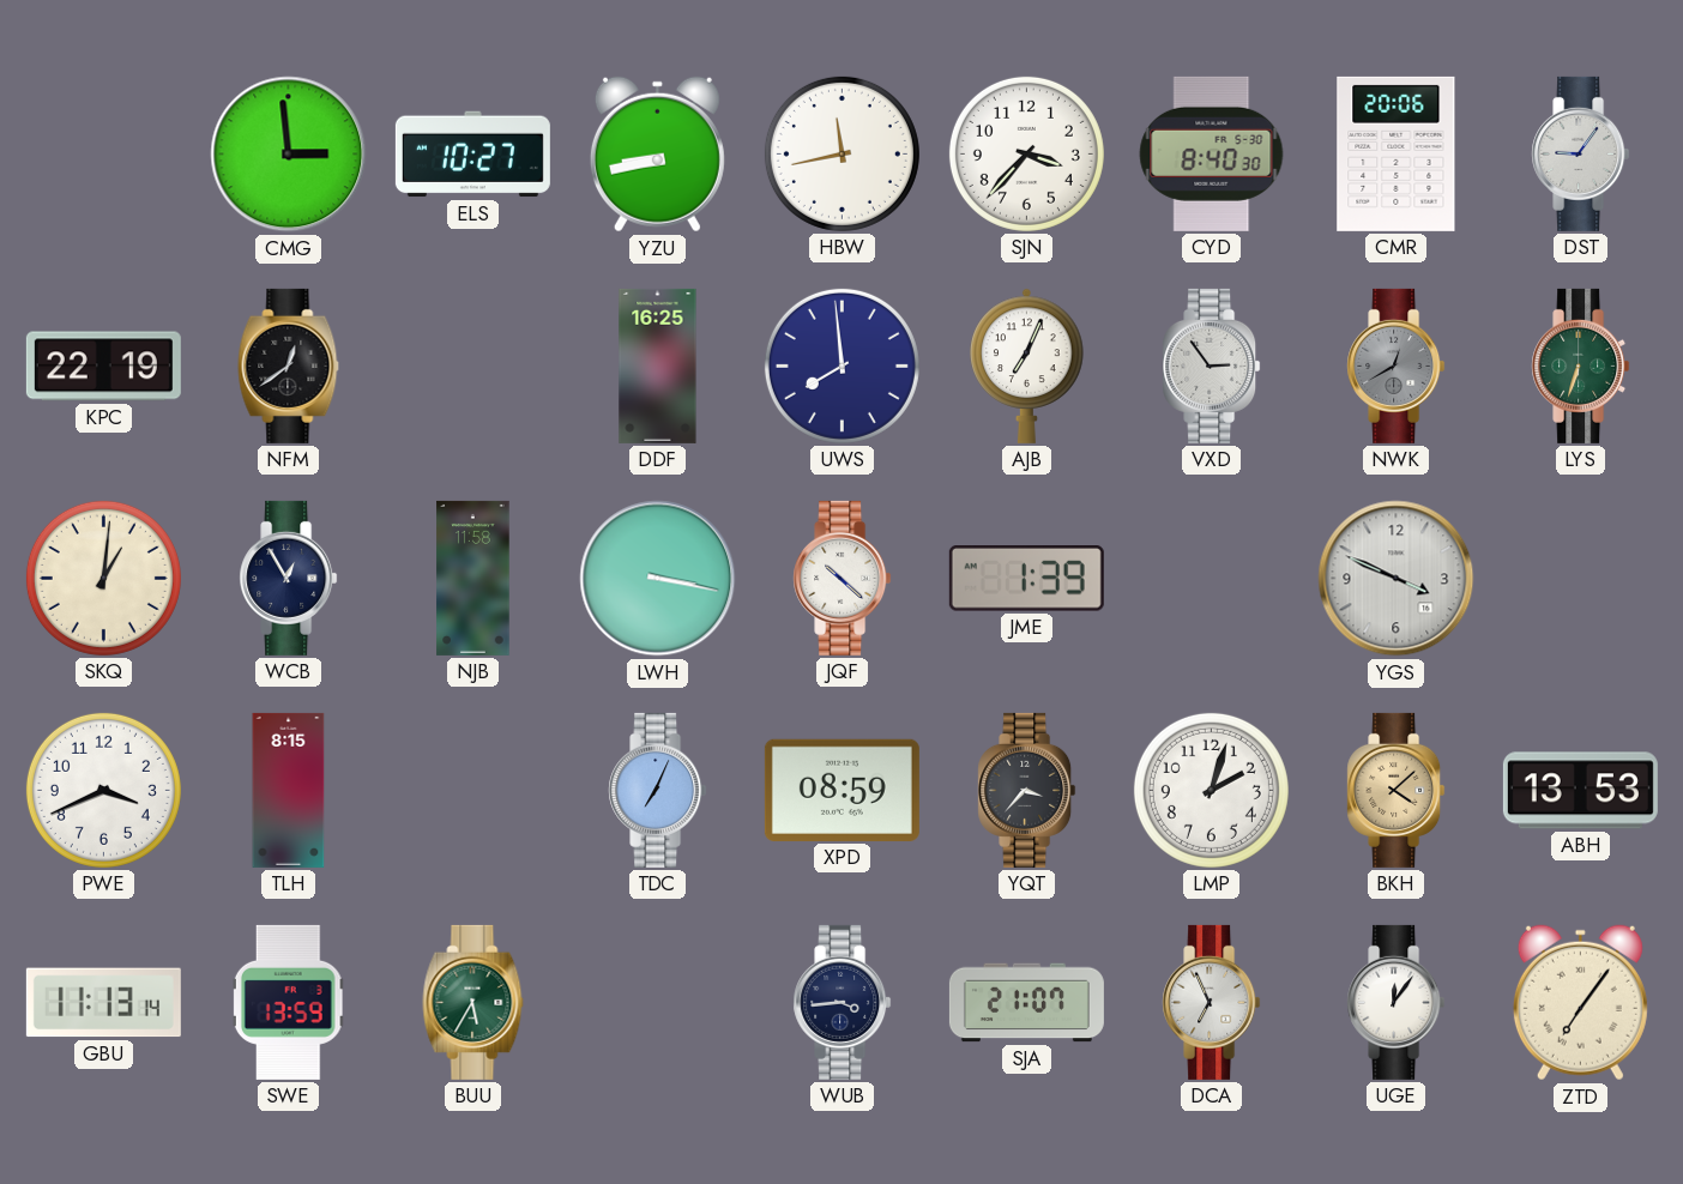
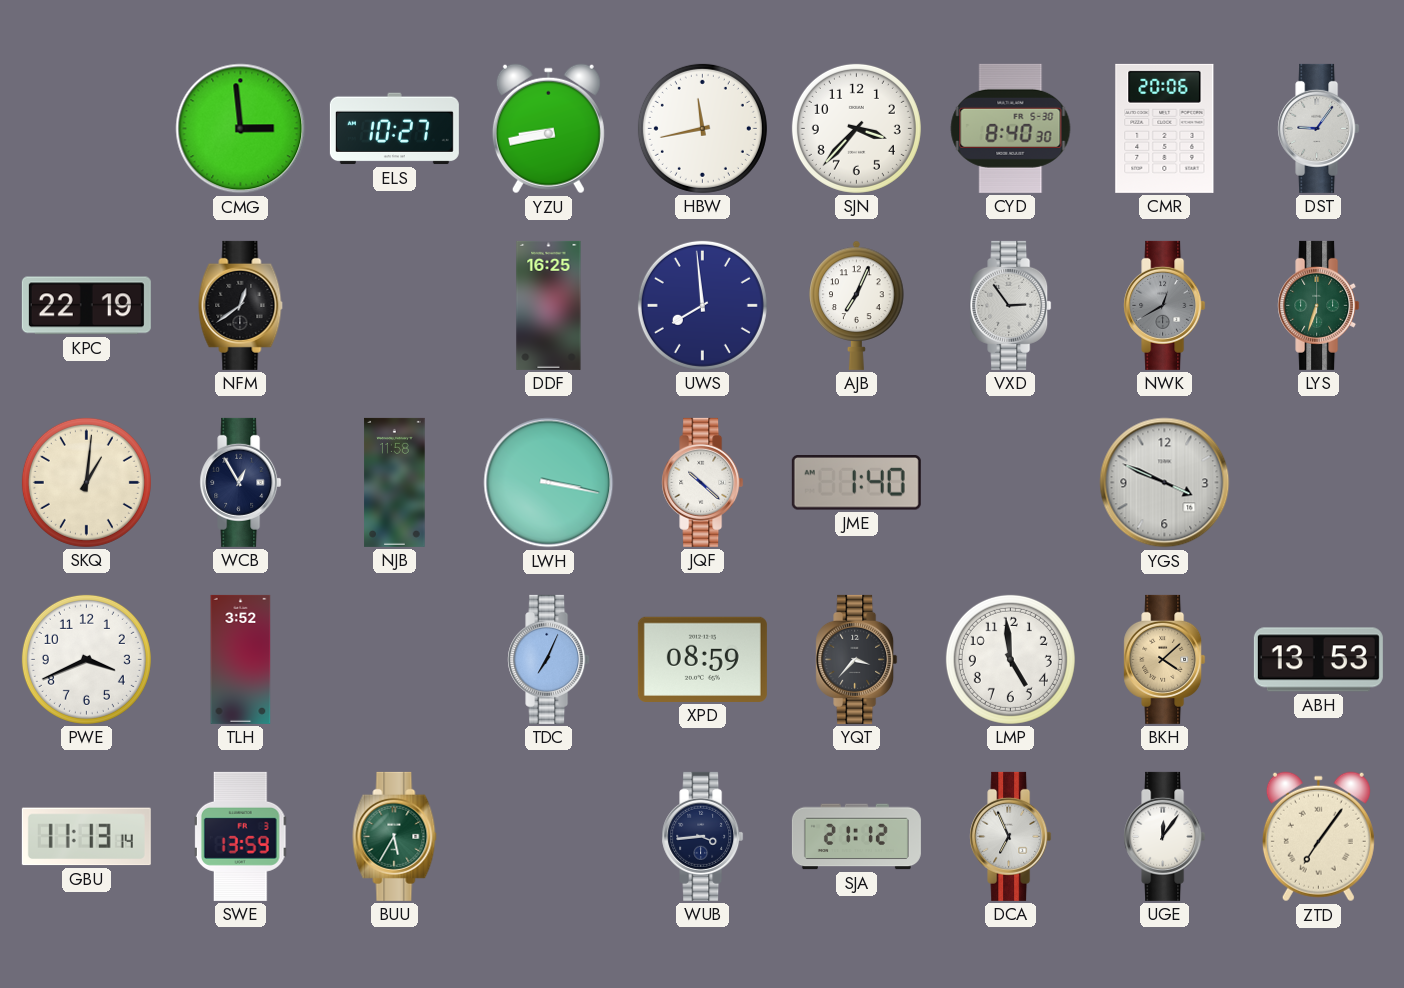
JME: 1:39 -> 1:40
TLH: 8:15 -> 3:52
LMP: 2:03 -> 4:59
SJA: 21:07 -> 21:12
